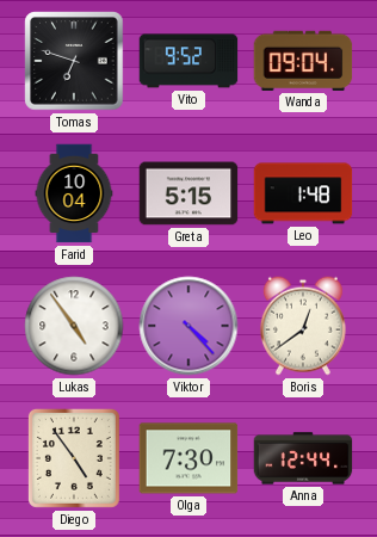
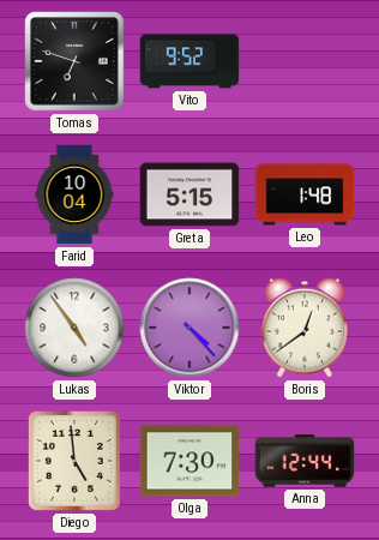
Wanda: 09:04 -> none
Diego: 4:54 -> 4:59
